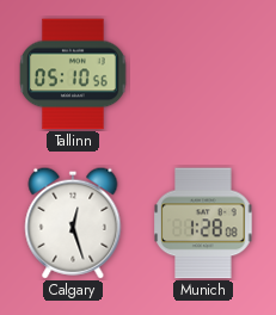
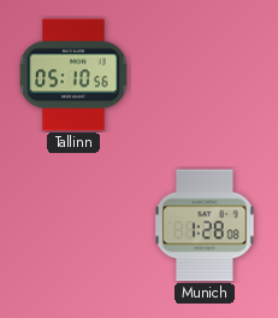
Calgary: 12:27 -> none
